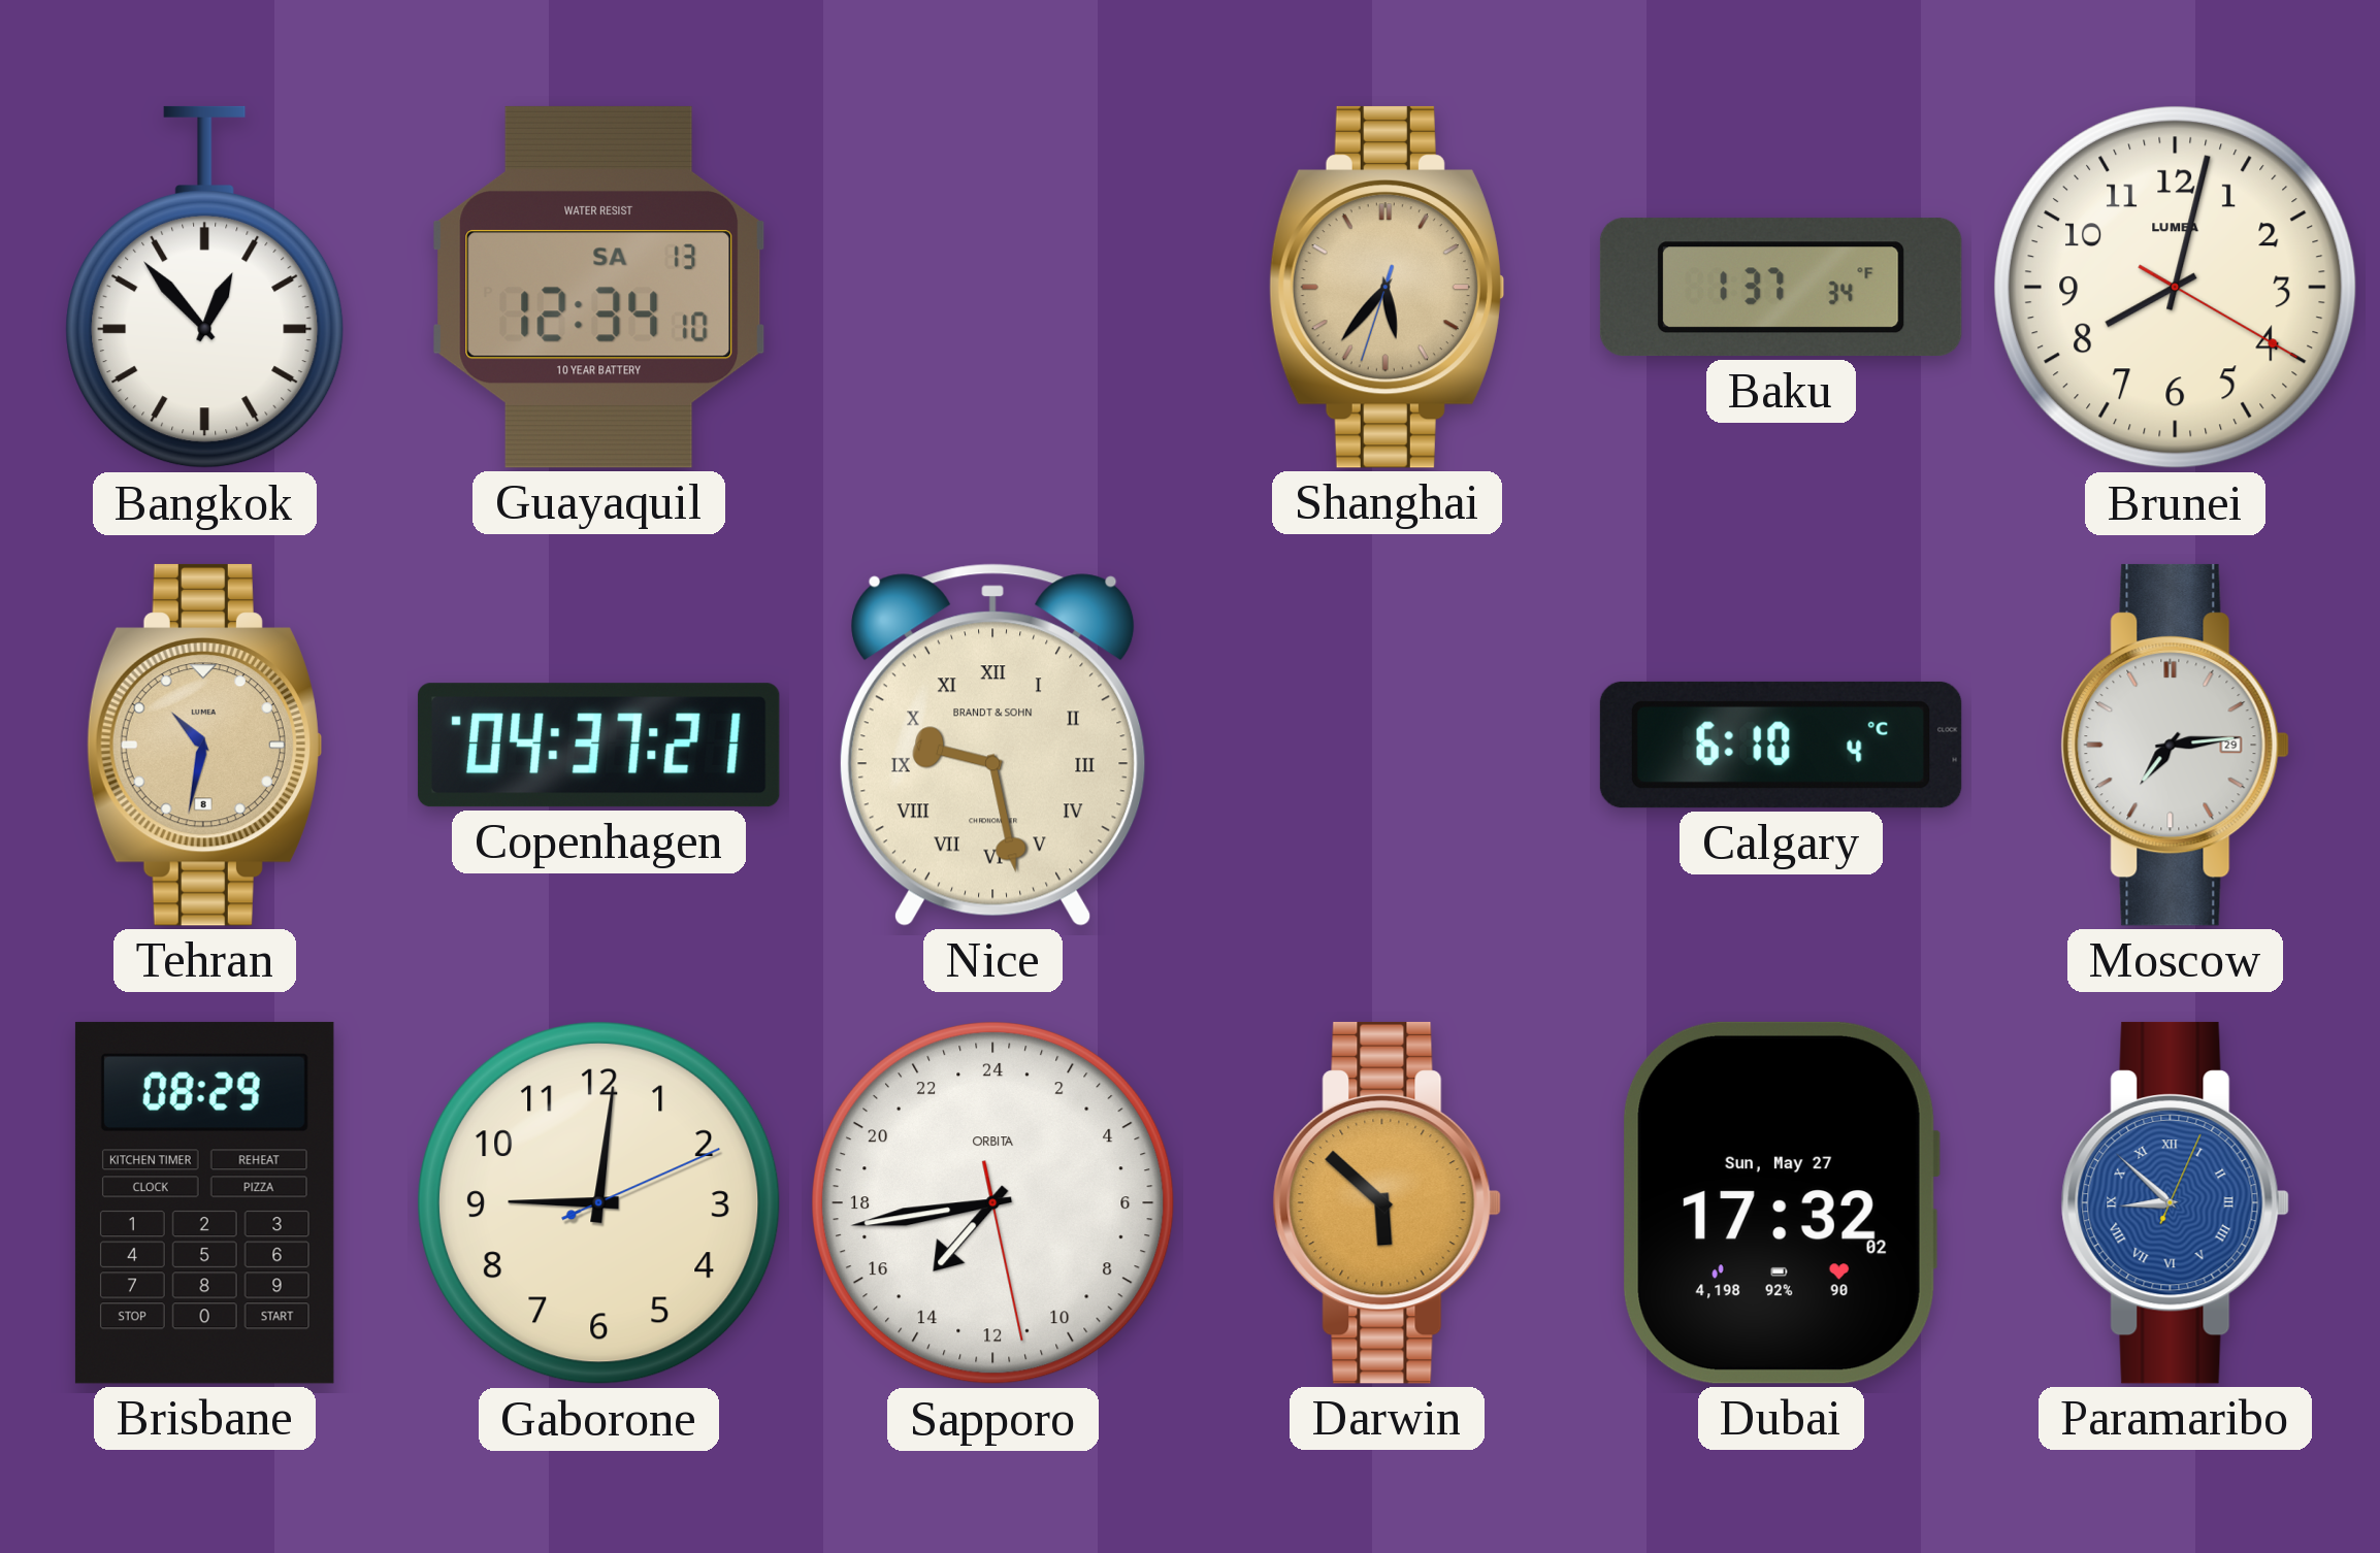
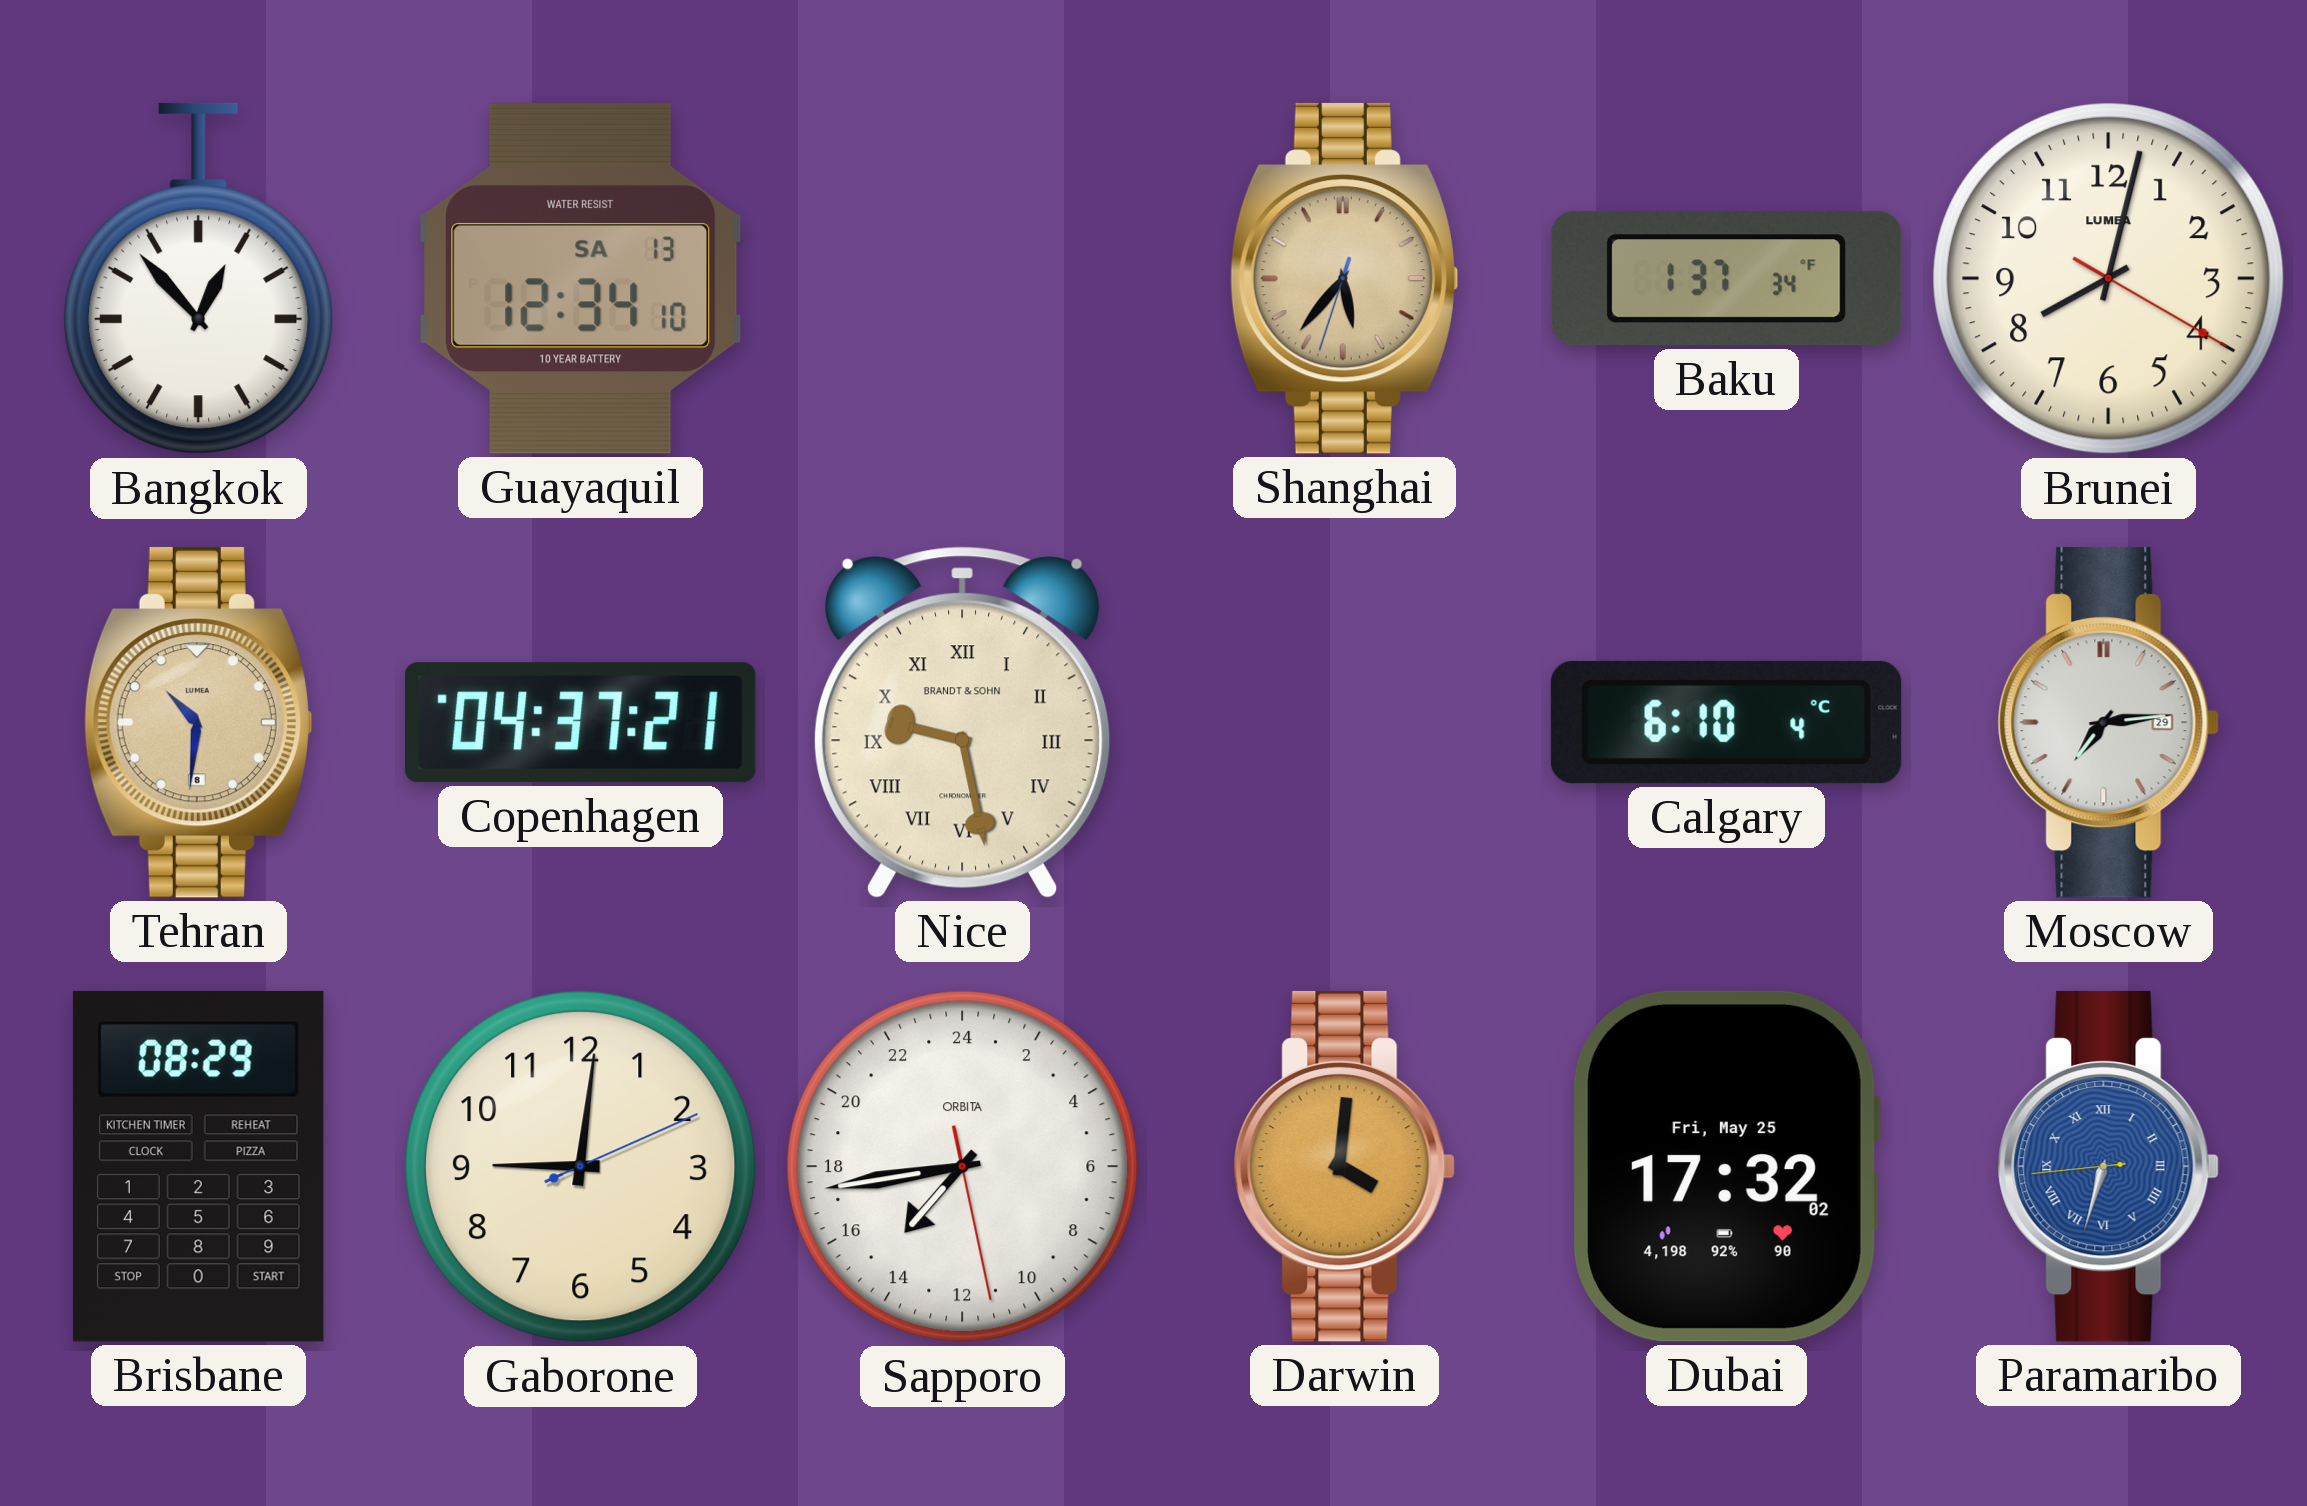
Tehran: 10:32 -> 10:31
Darwin: 5:52 -> 4:01
Dubai date: Sun, May 27 -> Fri, May 25
Paramaribo: 8:52 -> 6:32
